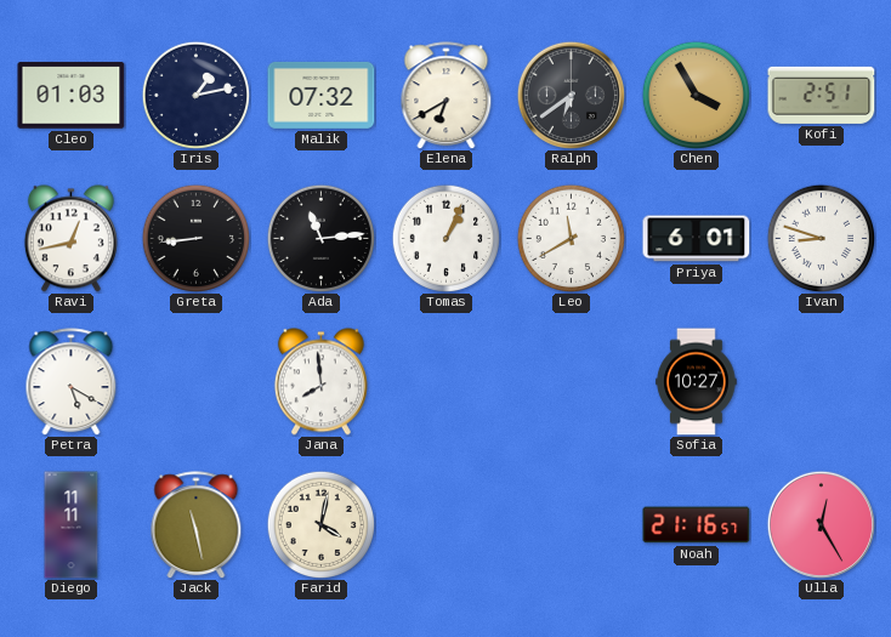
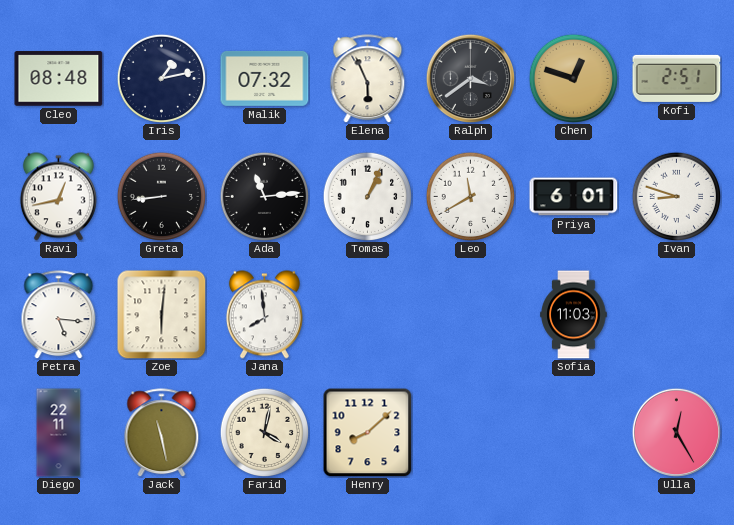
Cleo: 01:03 -> 08:48
Elena: 6:40 -> 5:56
Ralph: 6:39 -> 3:39
Chen: 3:55 -> 12:48
Petra: 5:20 -> 5:16
Zoe: none -> 6:01
Sofia: 10:27 -> 11:03
Diego: 11:11 -> 22:11
Henry: none -> 8:08
Noah: 21:16 -> none
